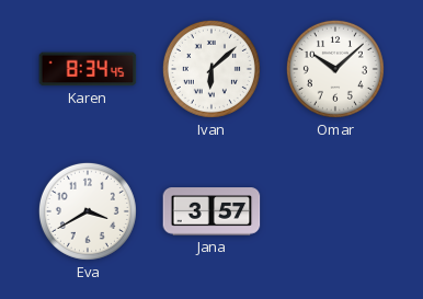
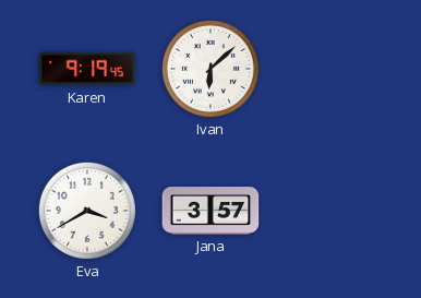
Karen: 8:34 -> 9:19
Omar: 10:08 -> none
